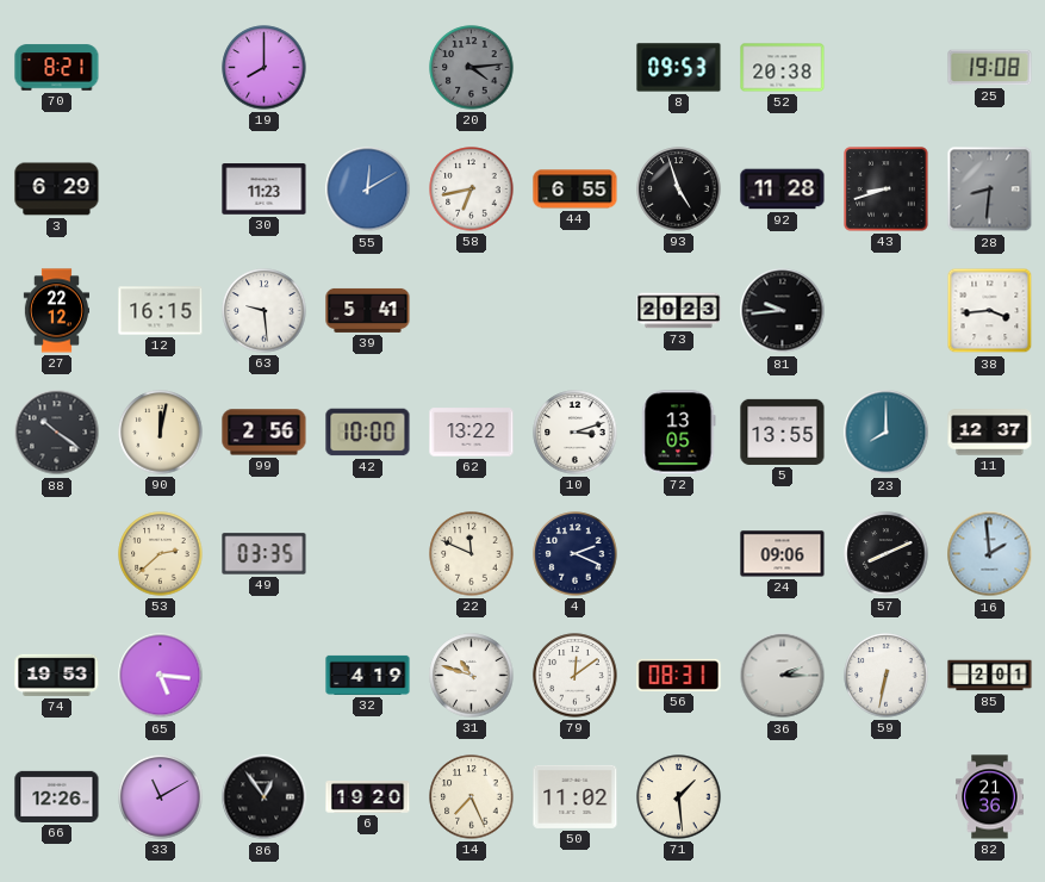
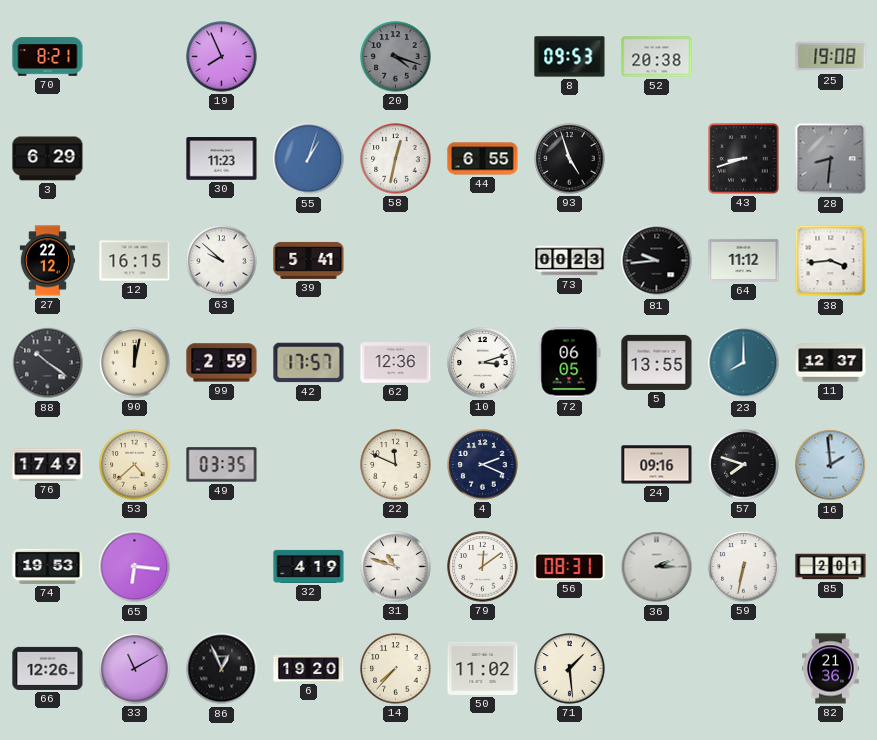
19: 8:00 -> 7:56
20: 4:14 -> 4:18
55: 12:10 -> 1:03
58: 6:43 -> 12:32
92: 11:28 -> none
63: 9:29 -> 9:52
73: 20:23 -> 00:23
64: none -> 11:12
99: 2:56 -> 2:59
42: 10:00 -> 17:57
62: 13:22 -> 12:36
72: 13:05 -> 06:05
76: none -> 17:49
53: 2:38 -> 4:38
24: 09:06 -> 09:16
57: 8:11 -> 7:48
65: 5:16 -> 6:16
86: 12:54 -> 12:56
14: 7:26 -> 7:37
